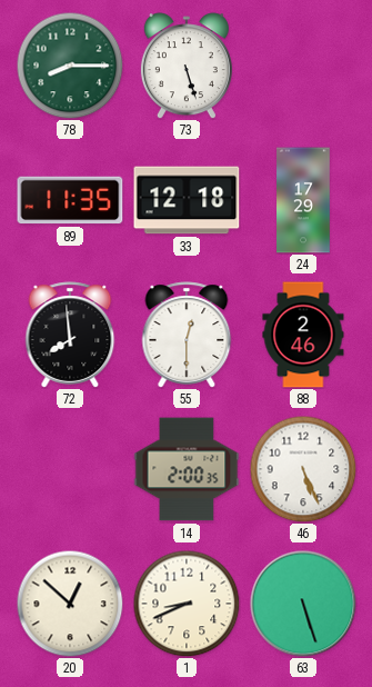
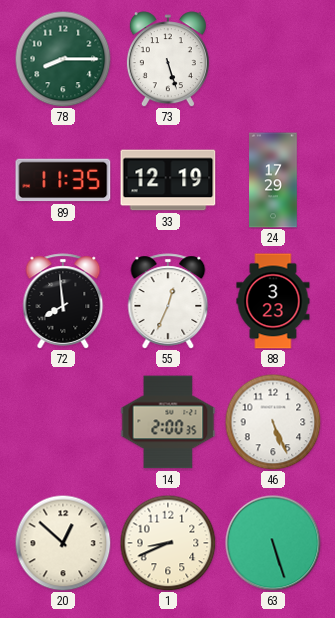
33: 12:18 -> 12:19
55: 12:30 -> 12:34
88: 2:46 -> 3:23
